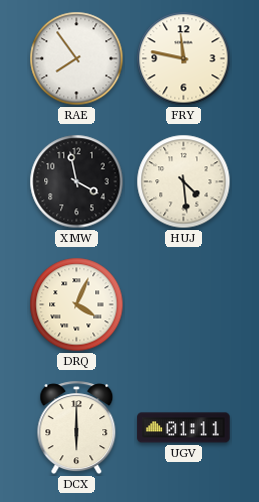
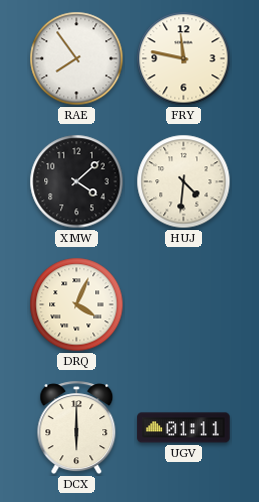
XMW: 3:58 -> 4:08
HUJ: 4:29 -> 4:31
